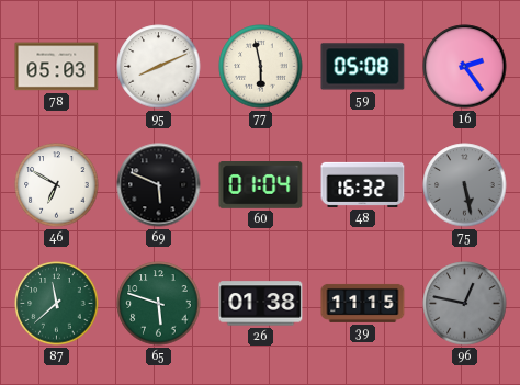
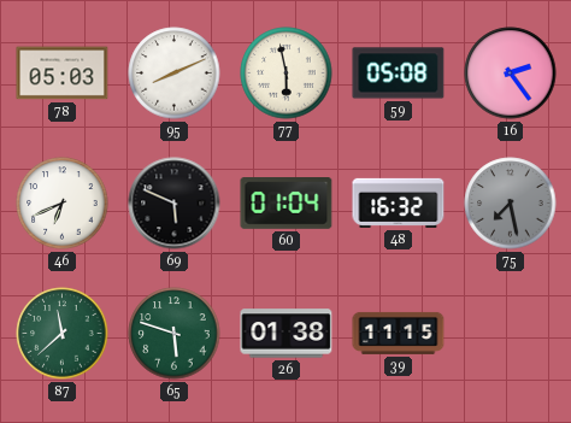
46: 6:50 -> 6:41
75: 5:28 -> 7:28
96: 12:47 -> none
